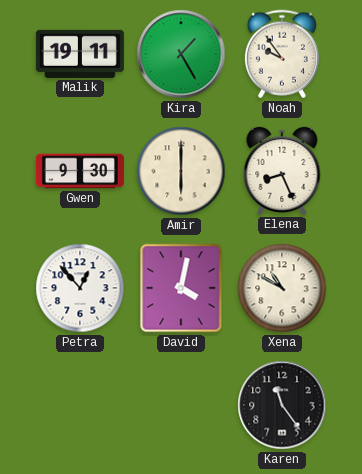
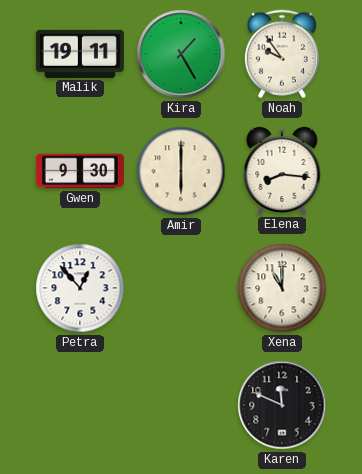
Elena: 8:26 -> 8:16
David: 4:02 -> none
Xena: 10:50 -> 11:00
Karen: 11:24 -> 11:49
